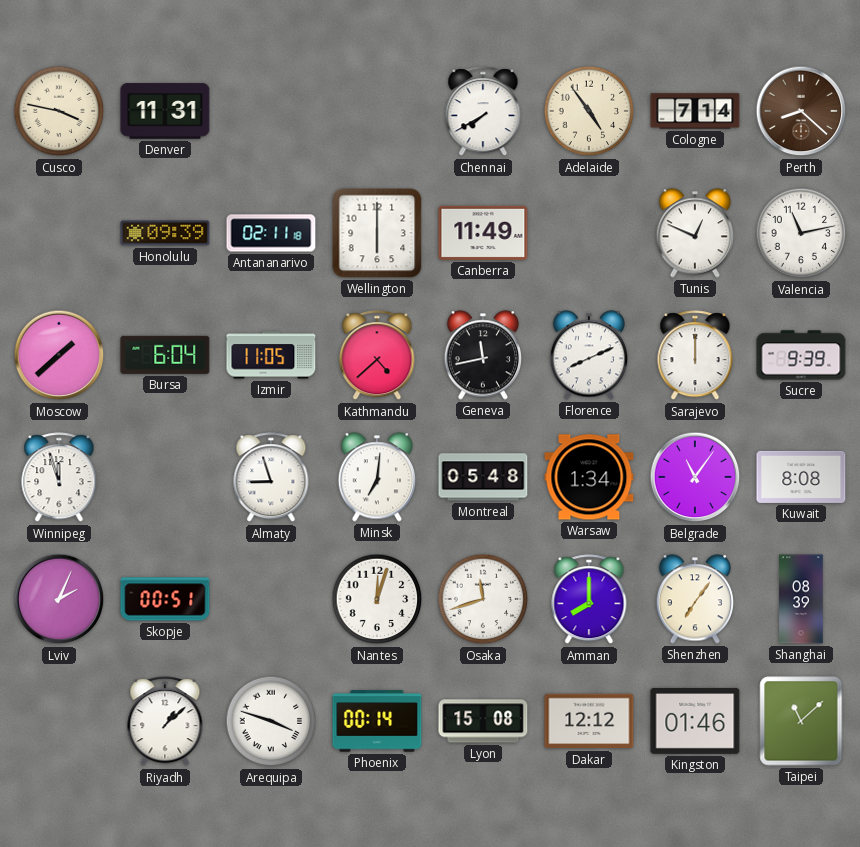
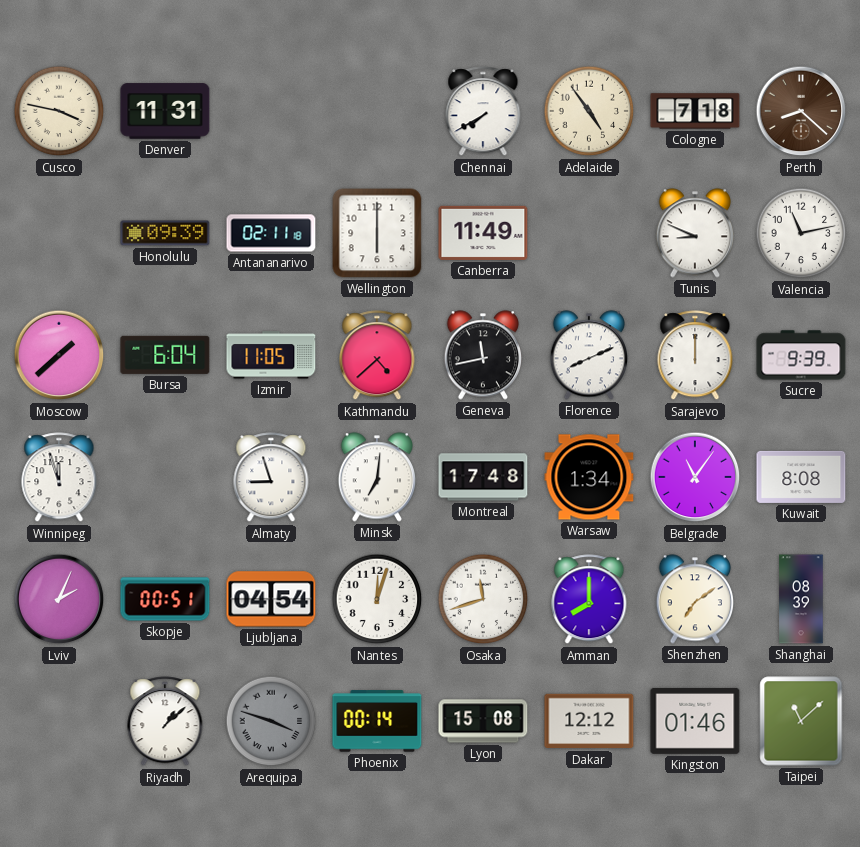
Cologne: 7:14 -> 7:18
Tunis: 12:49 -> 8:49
Montreal: 05:48 -> 17:48
Ljubljana: none -> 04:54
Shenzhen: 7:06 -> 7:09
Arequipa dial: white -> grey
